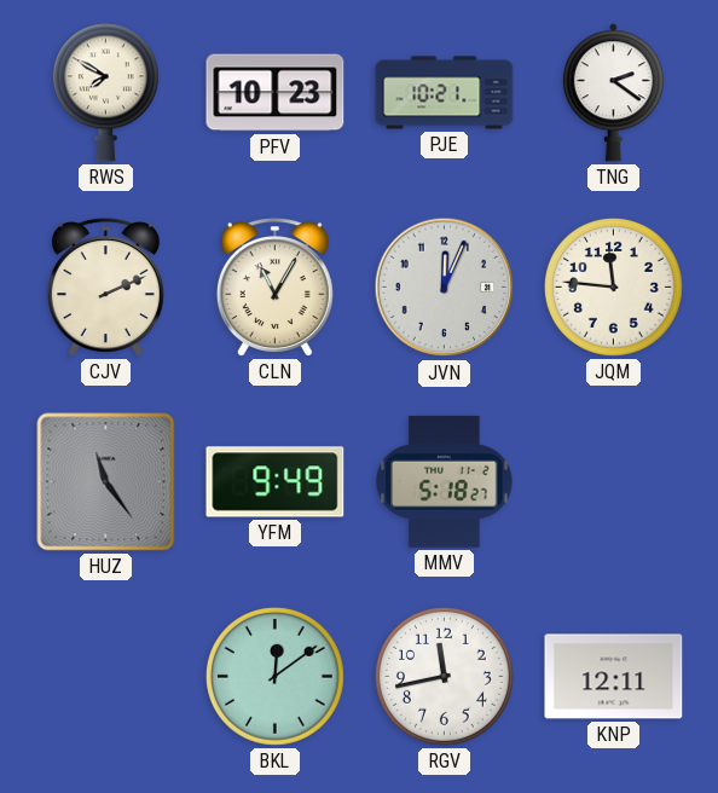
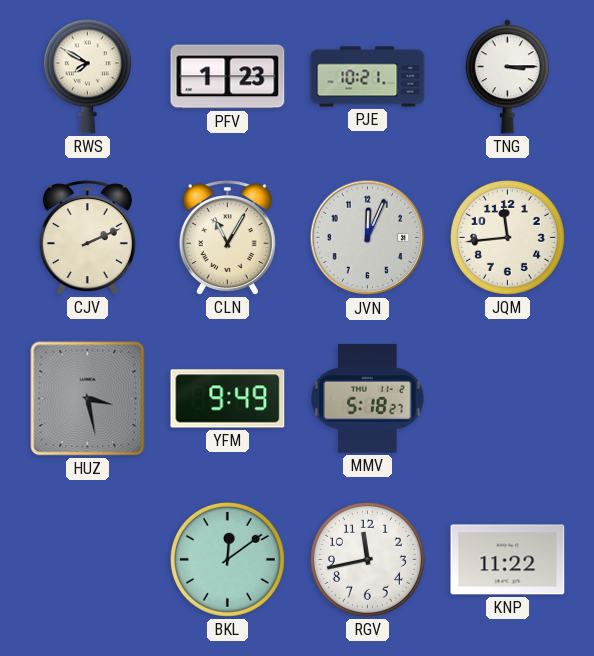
PFV: 10:23 -> 1:23
TNG: 2:21 -> 3:15
JQM: 11:46 -> 11:44
HUZ: 11:24 -> 3:28
KNP: 12:11 -> 11:22
